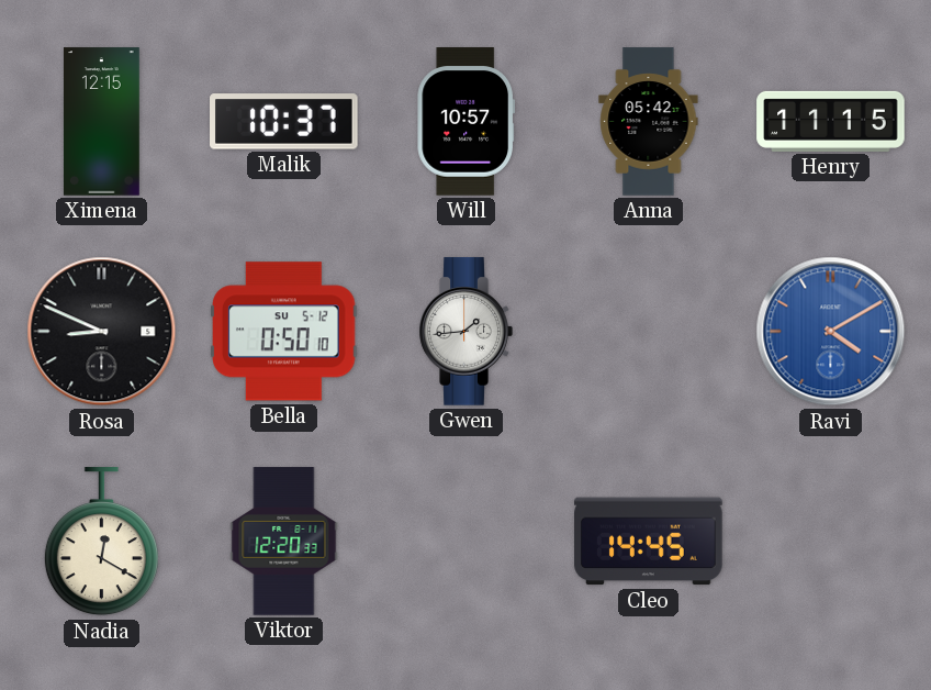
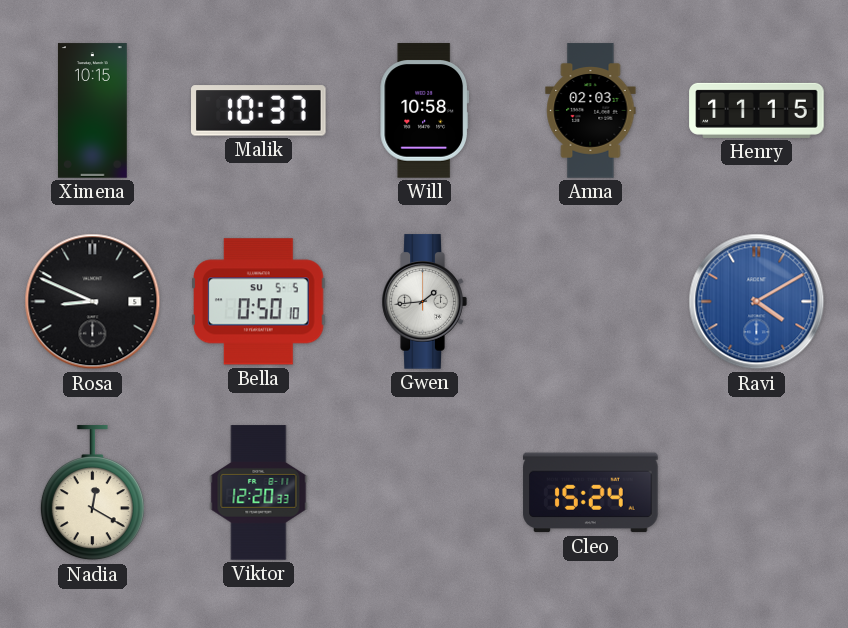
Ximena: 12:15 -> 10:15
Will: 10:57 -> 10:58
Anna: 05:42 -> 02:03
Bella date: SU 5-12 -> SU 5-5
Cleo: 14:45 -> 15:24
